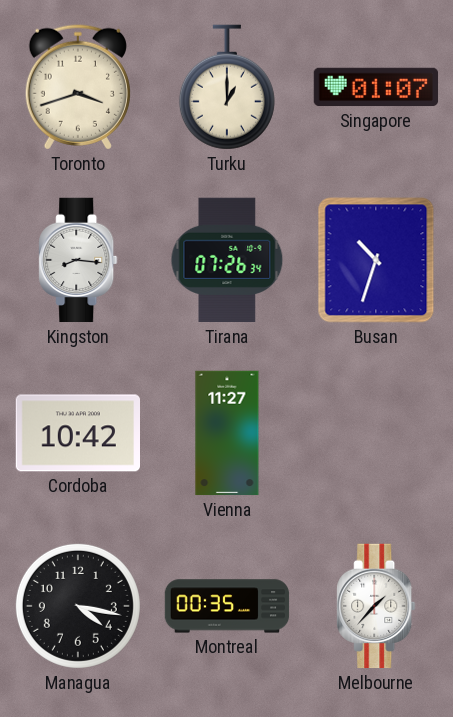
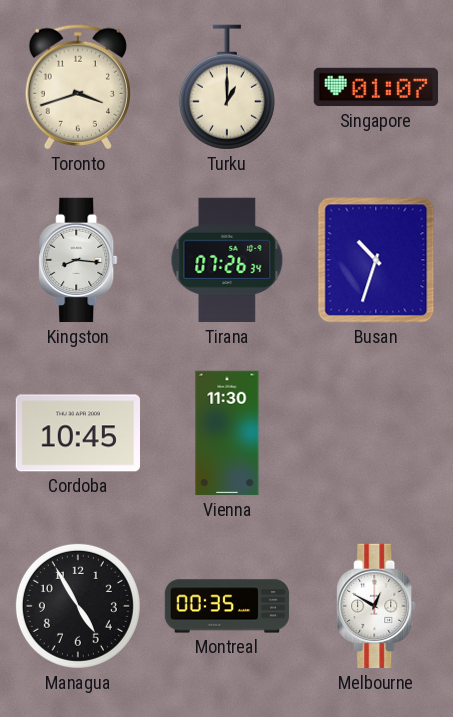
Cordoba: 10:42 -> 10:45
Vienna: 11:27 -> 11:30
Managua: 4:17 -> 4:55
Melbourne: 1:37 -> 12:50
